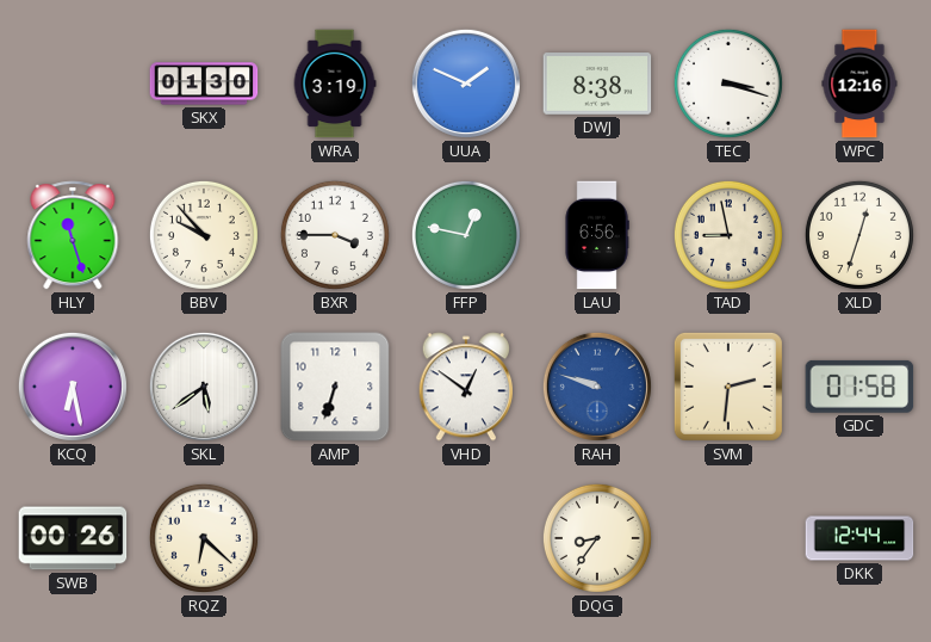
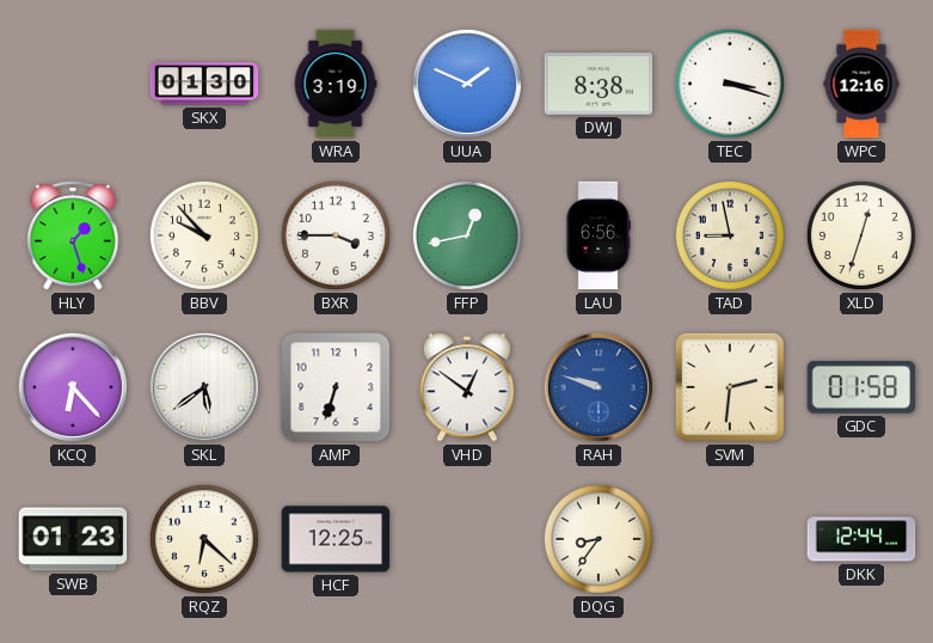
HLY: 11:27 -> 1:27
FFP: 12:47 -> 12:43
KCQ: 6:28 -> 6:23
SWB: 00:26 -> 01:23
HCF: none -> 12:25
